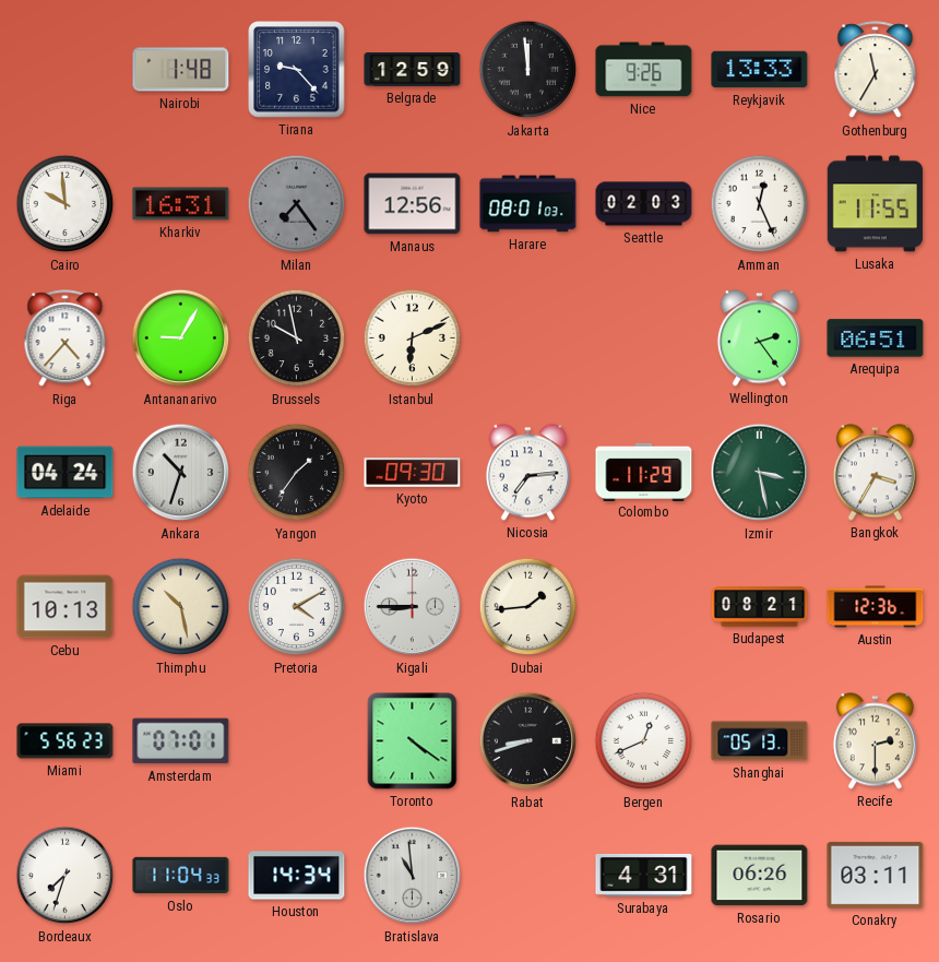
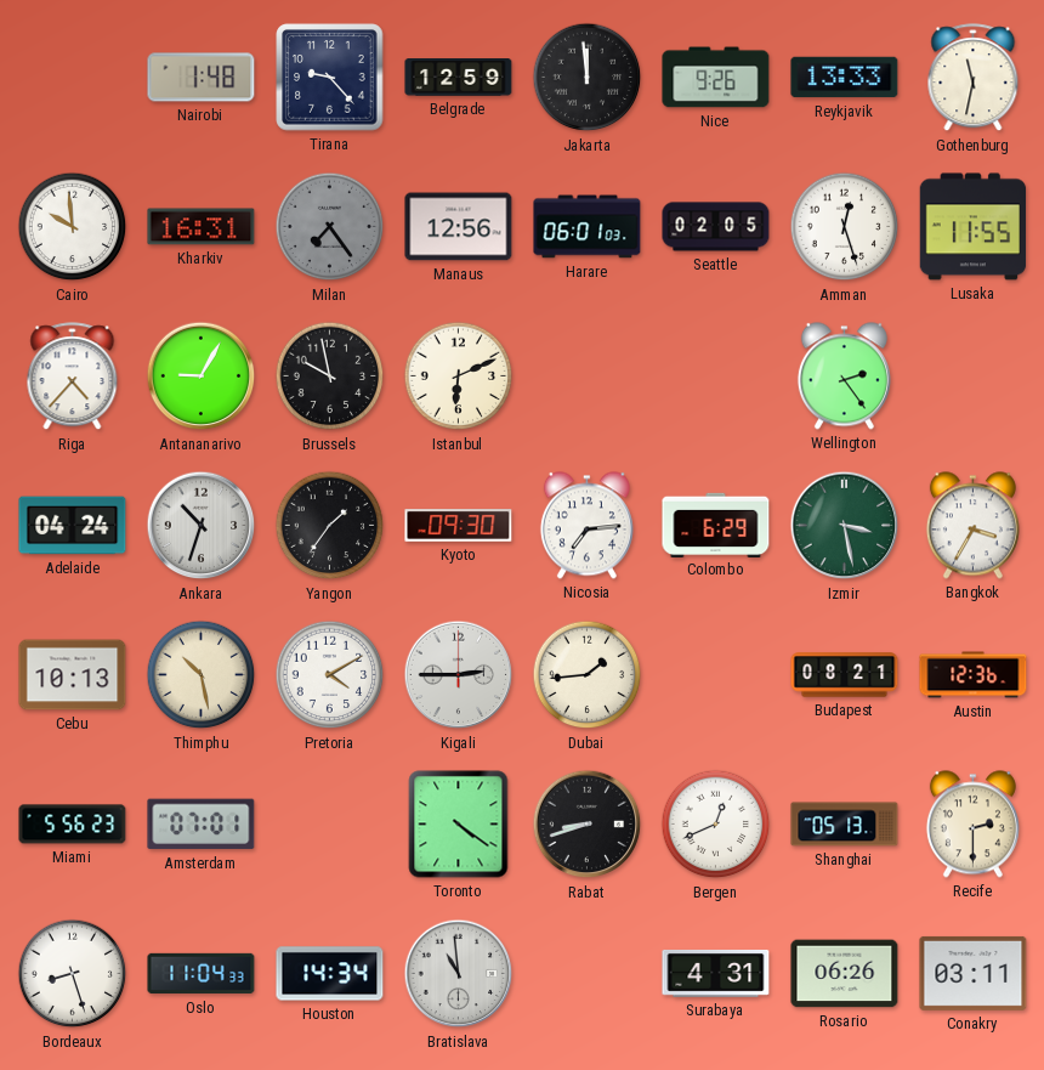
Gothenburg: 11:35 -> 11:32
Harare: 08:01 -> 06:01
Seattle: 02:03 -> 02:05
Amman: 12:26 -> 12:27
Arequipa: 06:51 -> none
Colombo: 11:29 -> 6:29
Kigali: 8:45 -> 2:45
Bordeaux: 7:33 -> 8:27
